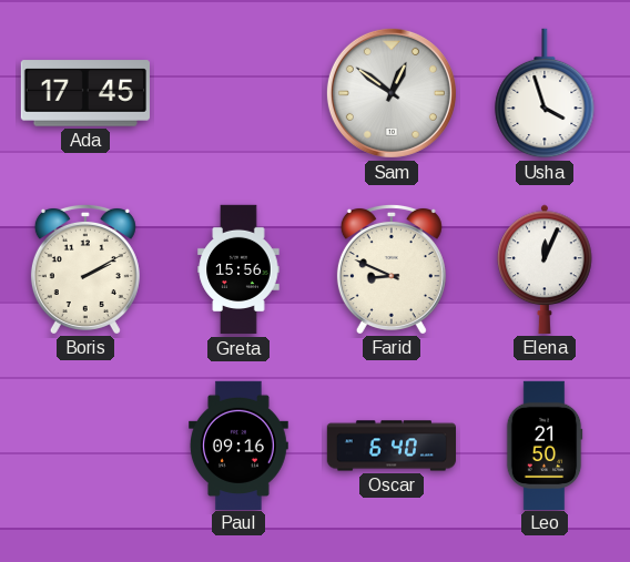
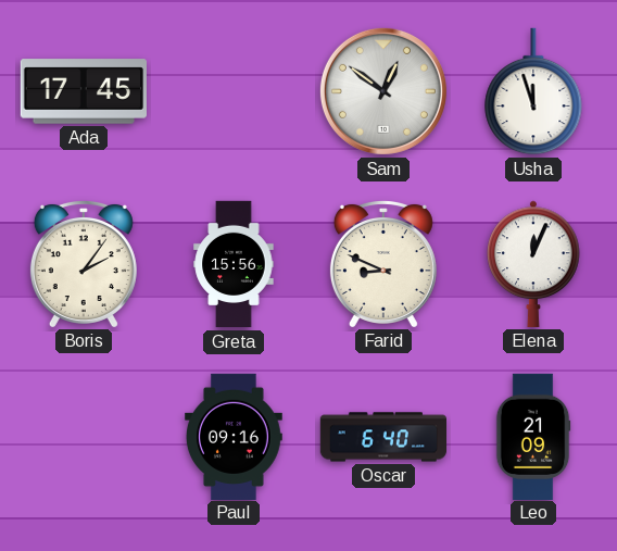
Usha: 3:57 -> 11:57
Boris: 2:10 -> 2:06
Leo: 21:50 -> 21:09
